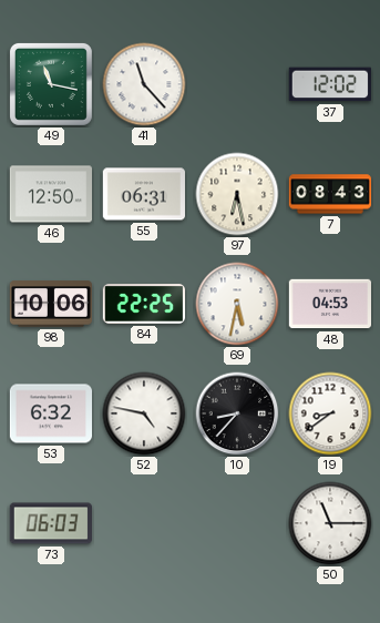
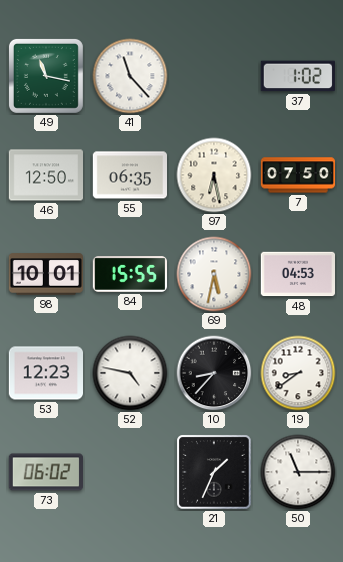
37: 12:02 -> 1:02
55: 06:31 -> 06:35
7: 08:43 -> 07:50
98: 10:06 -> 10:01
84: 22:25 -> 15:55
53: 6:32 -> 12:23
73: 06:03 -> 06:02
21: none -> 1:34
